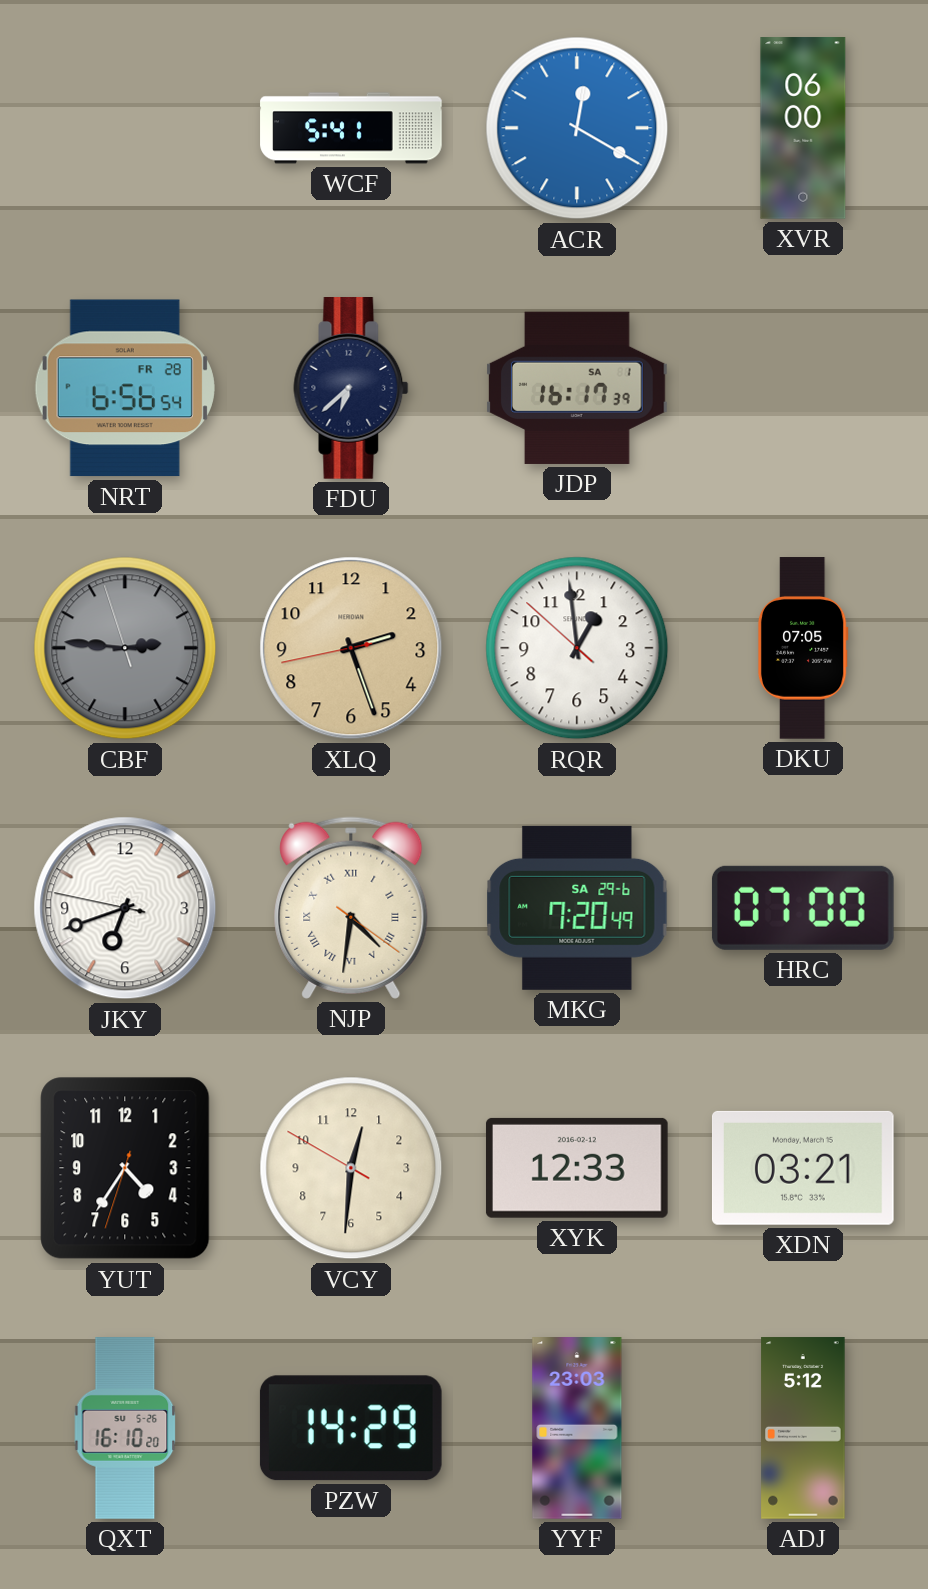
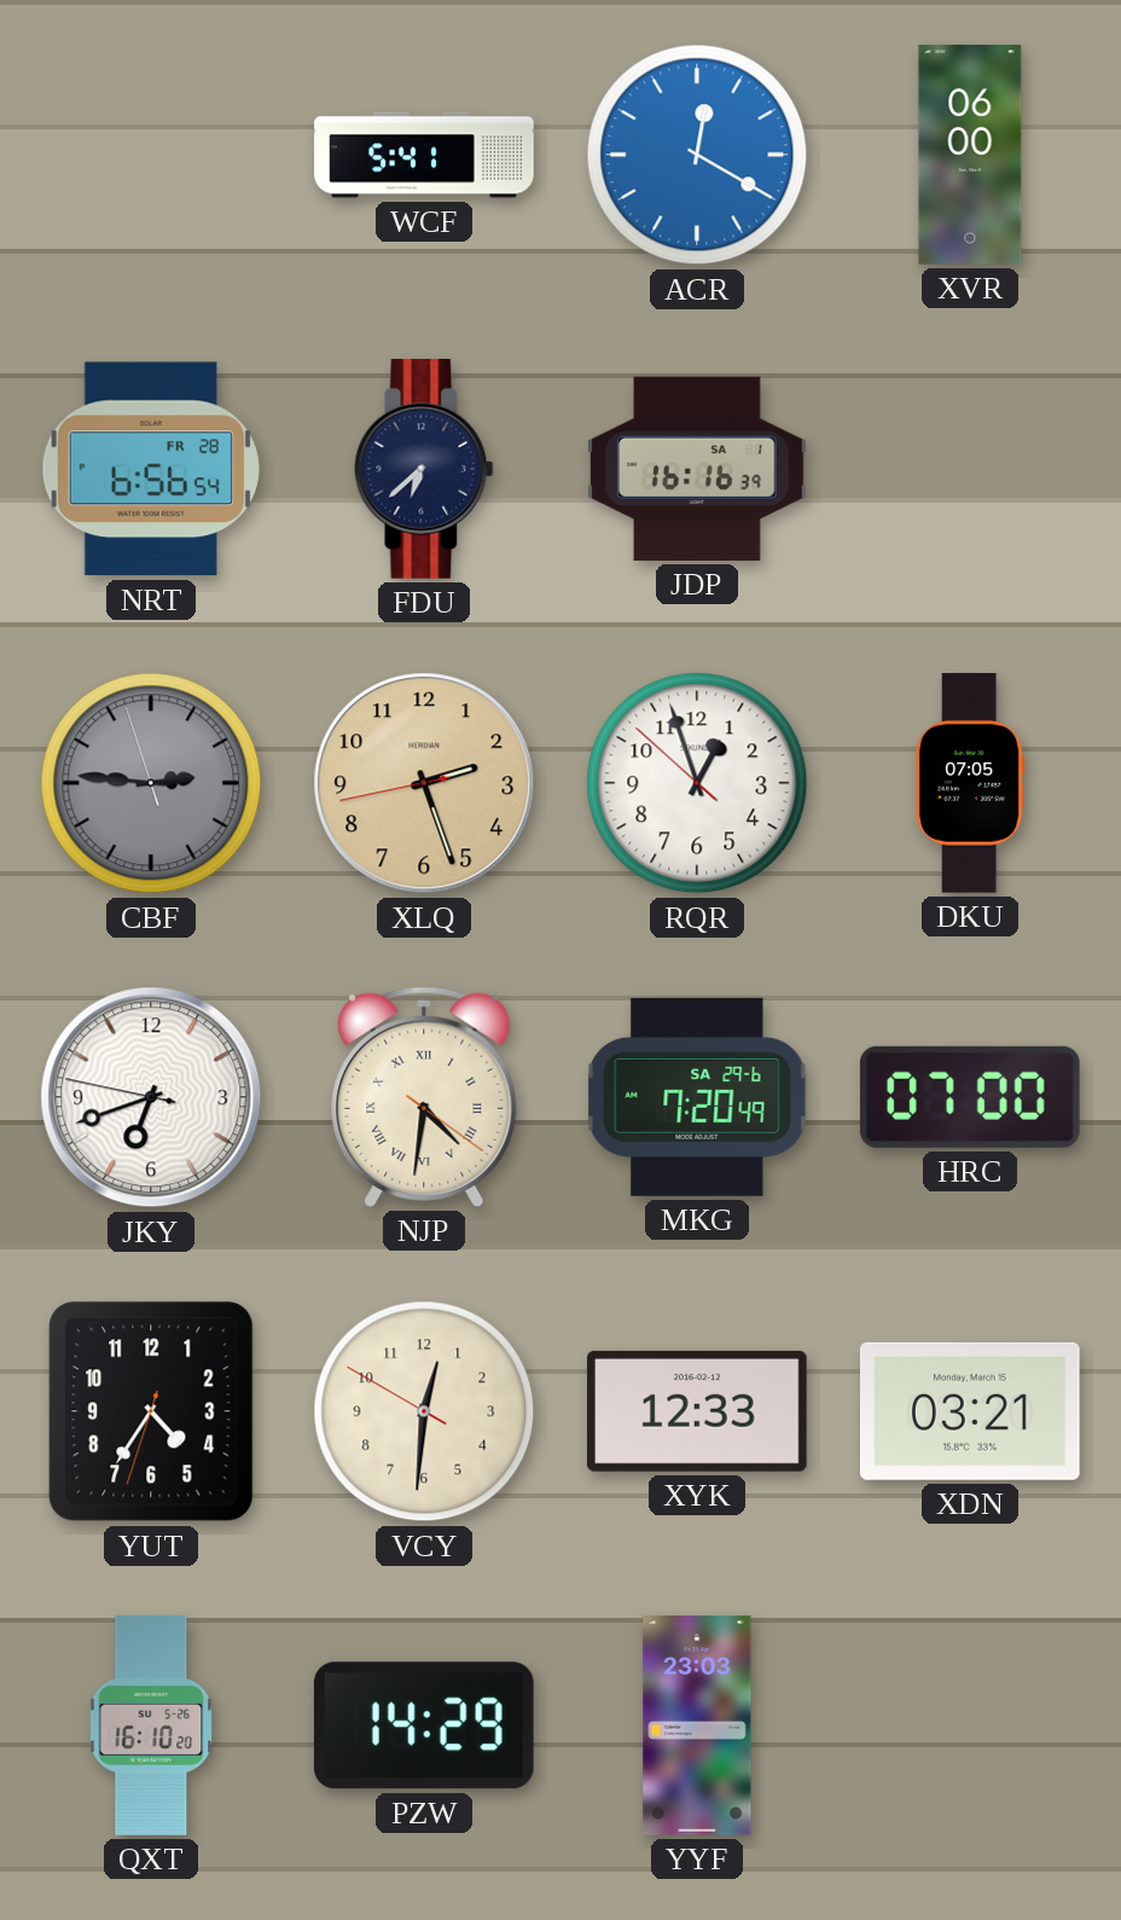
JDP: 16:17 -> 16:16
RQR: 12:58 -> 12:56
ADJ: 5:12 -> none
